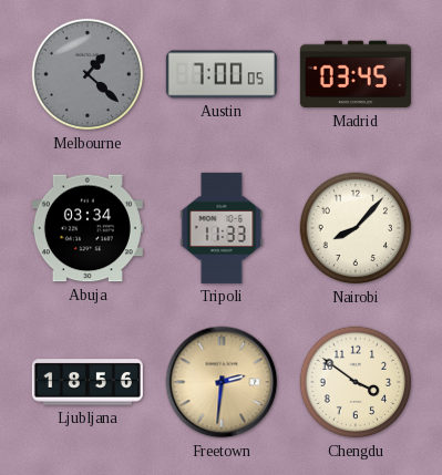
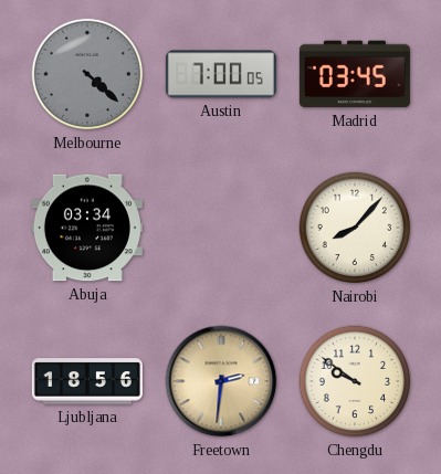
Melbourne: 1:22 -> 4:22
Tripoli: 11:33 -> none
Chengdu: 3:51 -> 9:51
